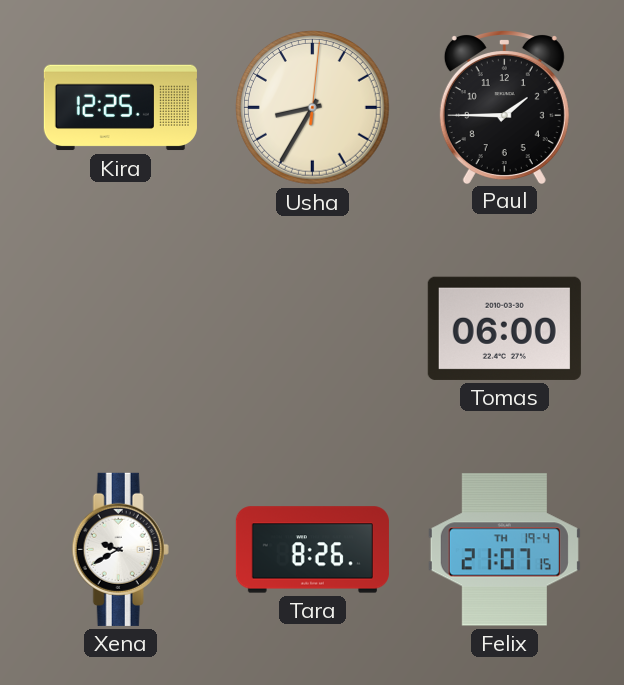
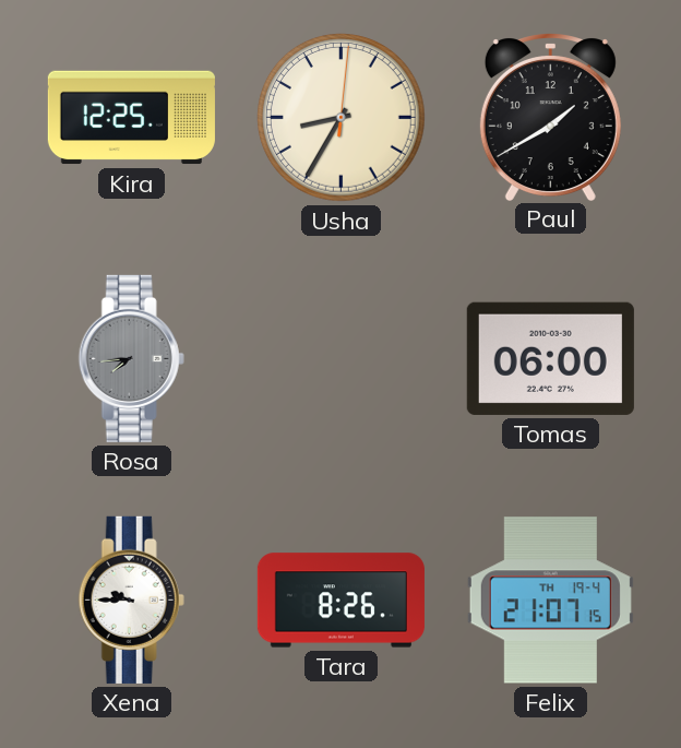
Paul: 1:45 -> 1:40
Rosa: none -> 7:44
Xena: 9:40 -> 9:45
